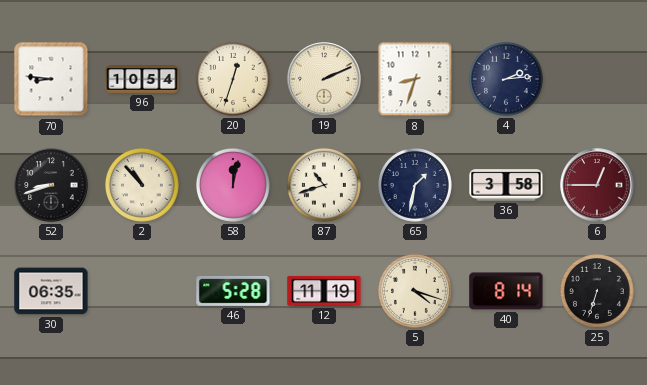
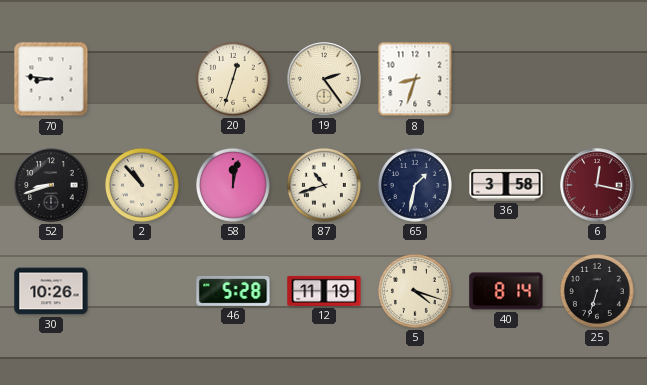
96: 10:54 -> none
19: 2:11 -> 2:24
4: 2:14 -> none
6: 12:45 -> 12:17
30: 06:35 -> 10:26
